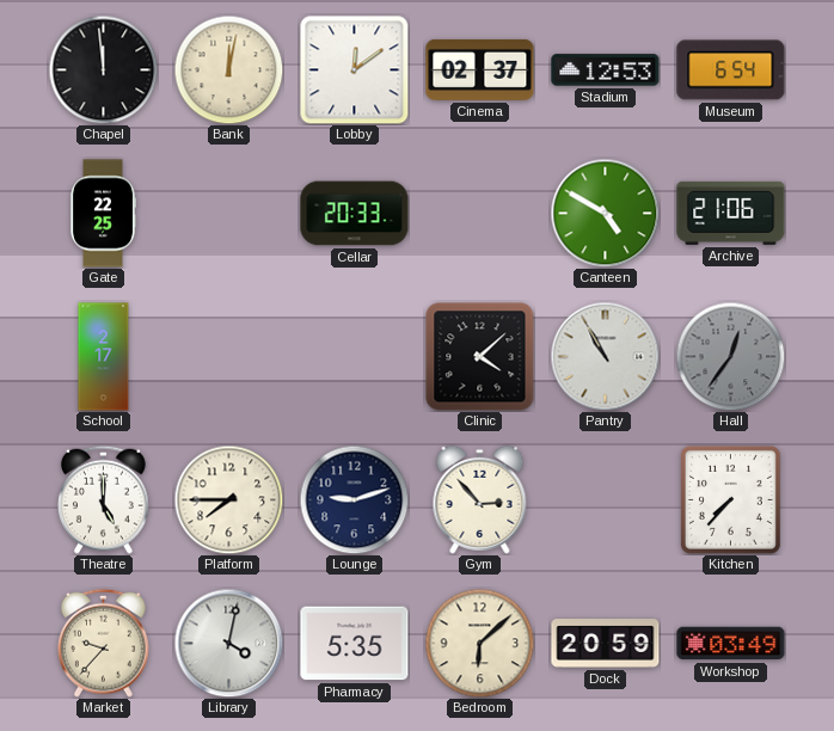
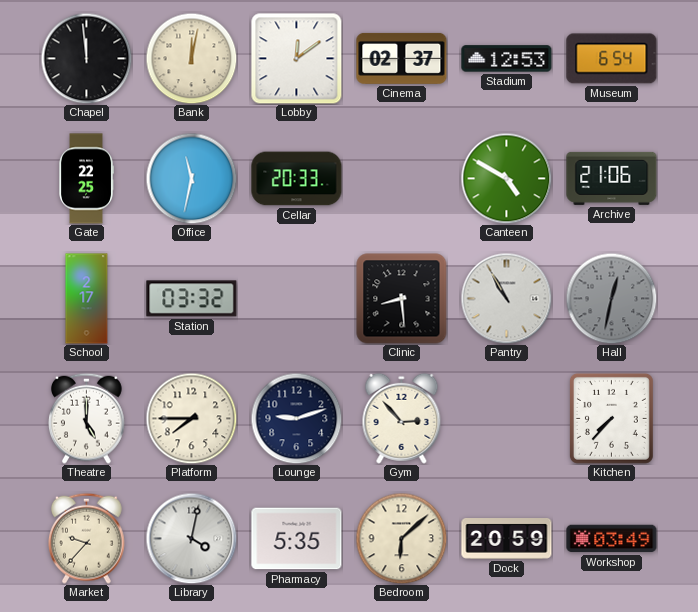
Office: none -> 11:32
Station: none -> 03:32
Clinic: 4:08 -> 8:29
Hall: 12:36 -> 12:32
